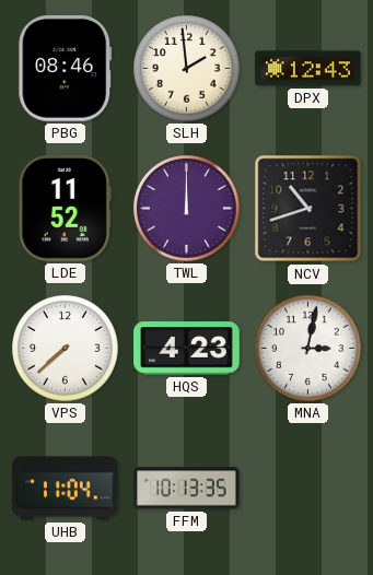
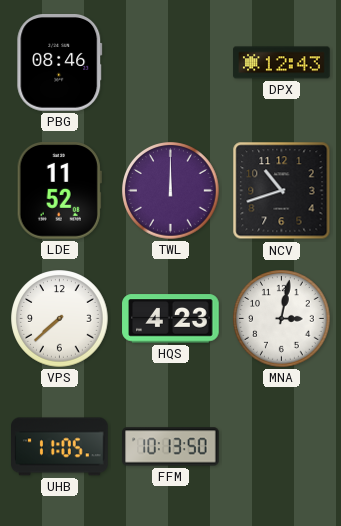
SLH: 1:59 -> none
UHB: 11:04 -> 11:05
FFM: 10:13:35 -> 10:13:50
